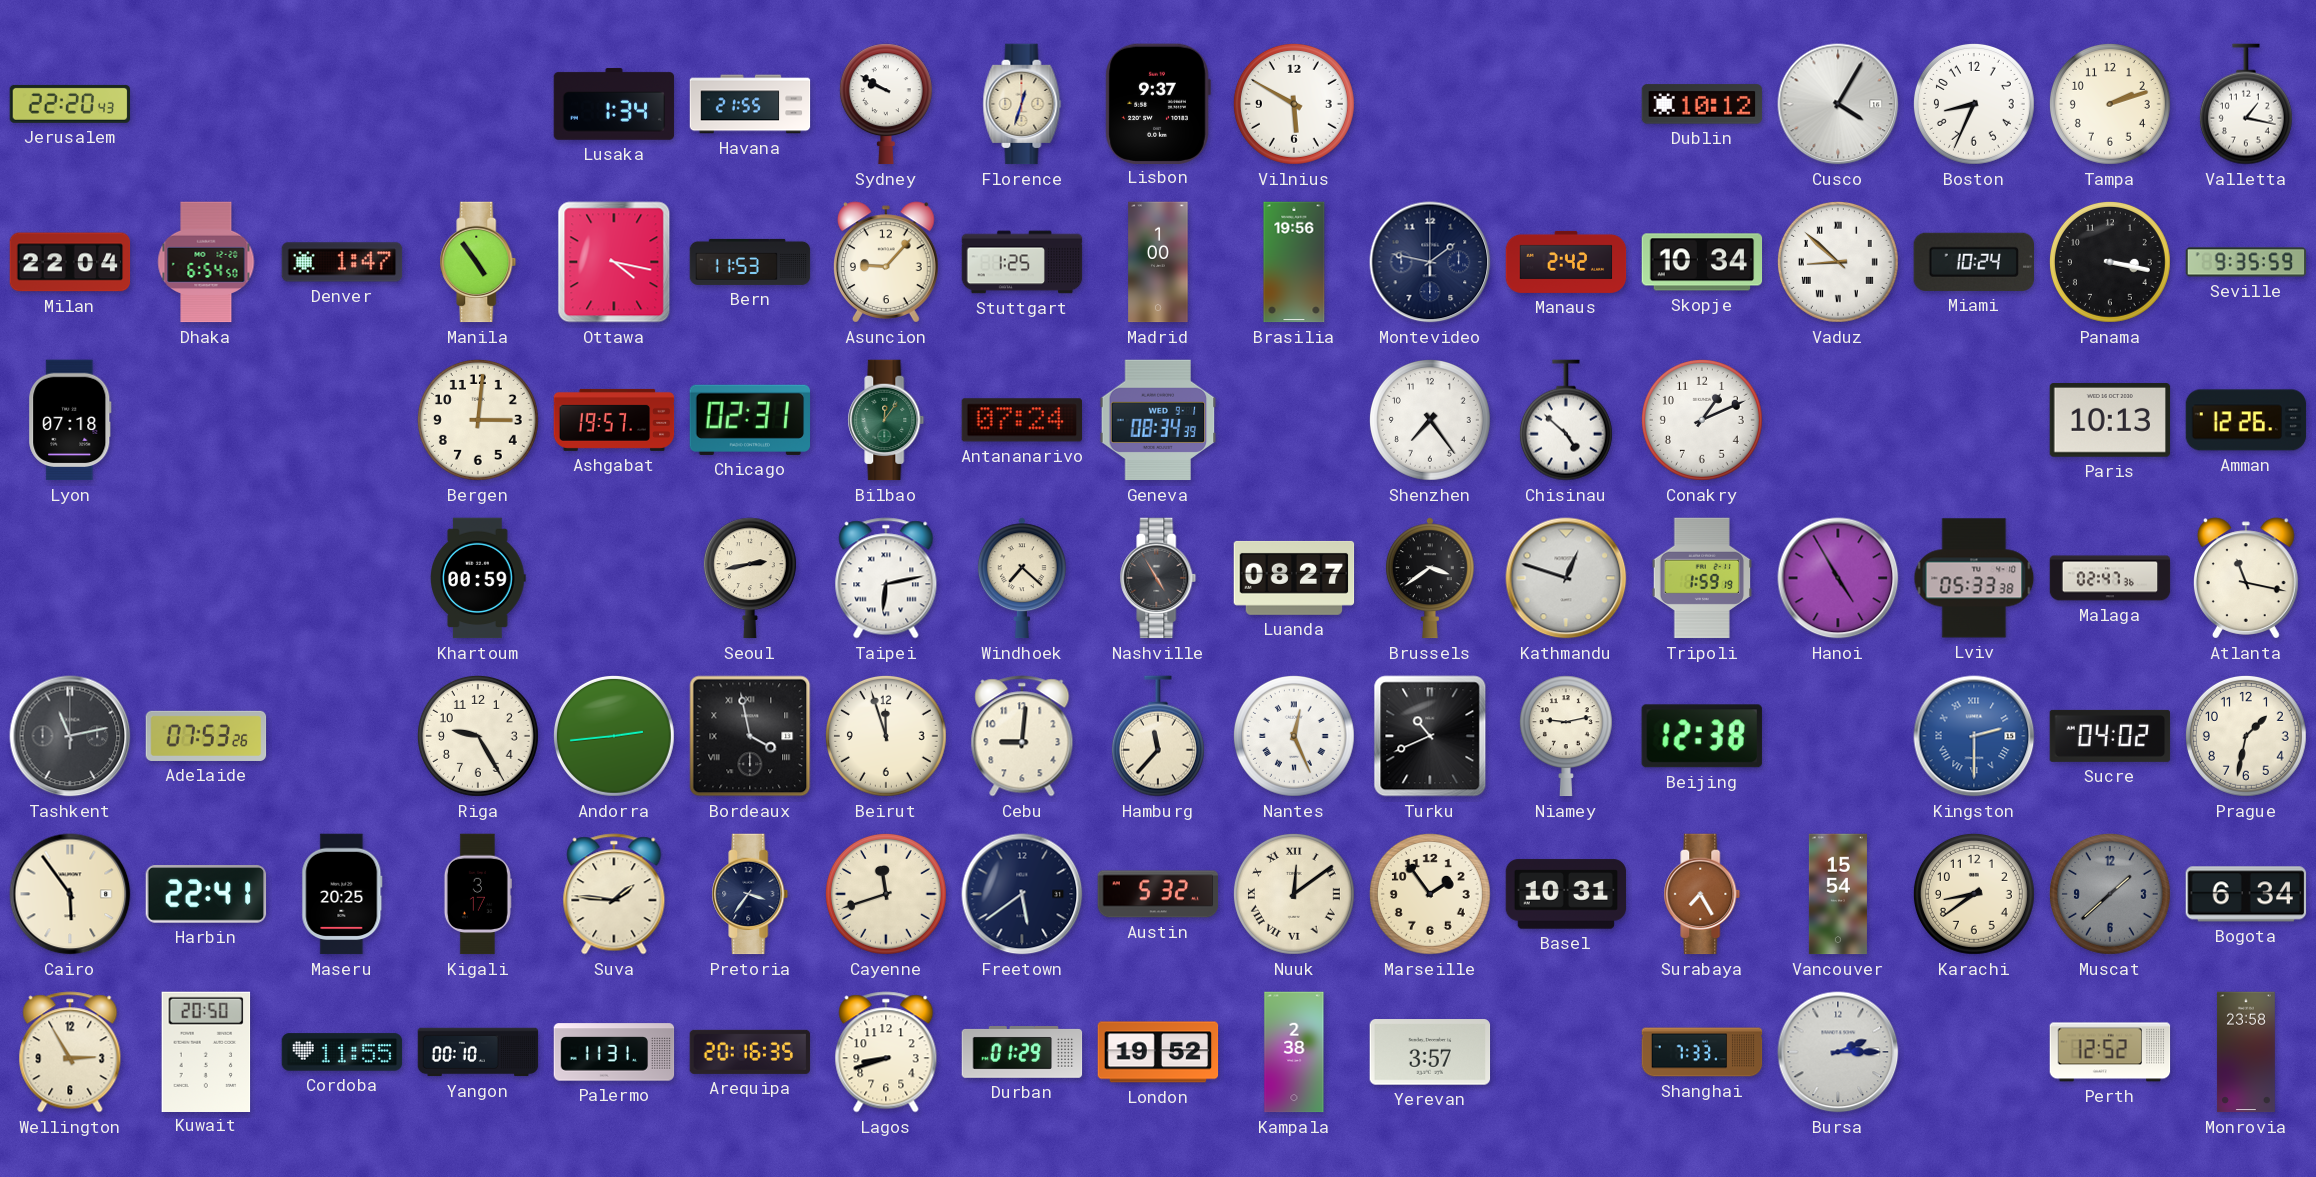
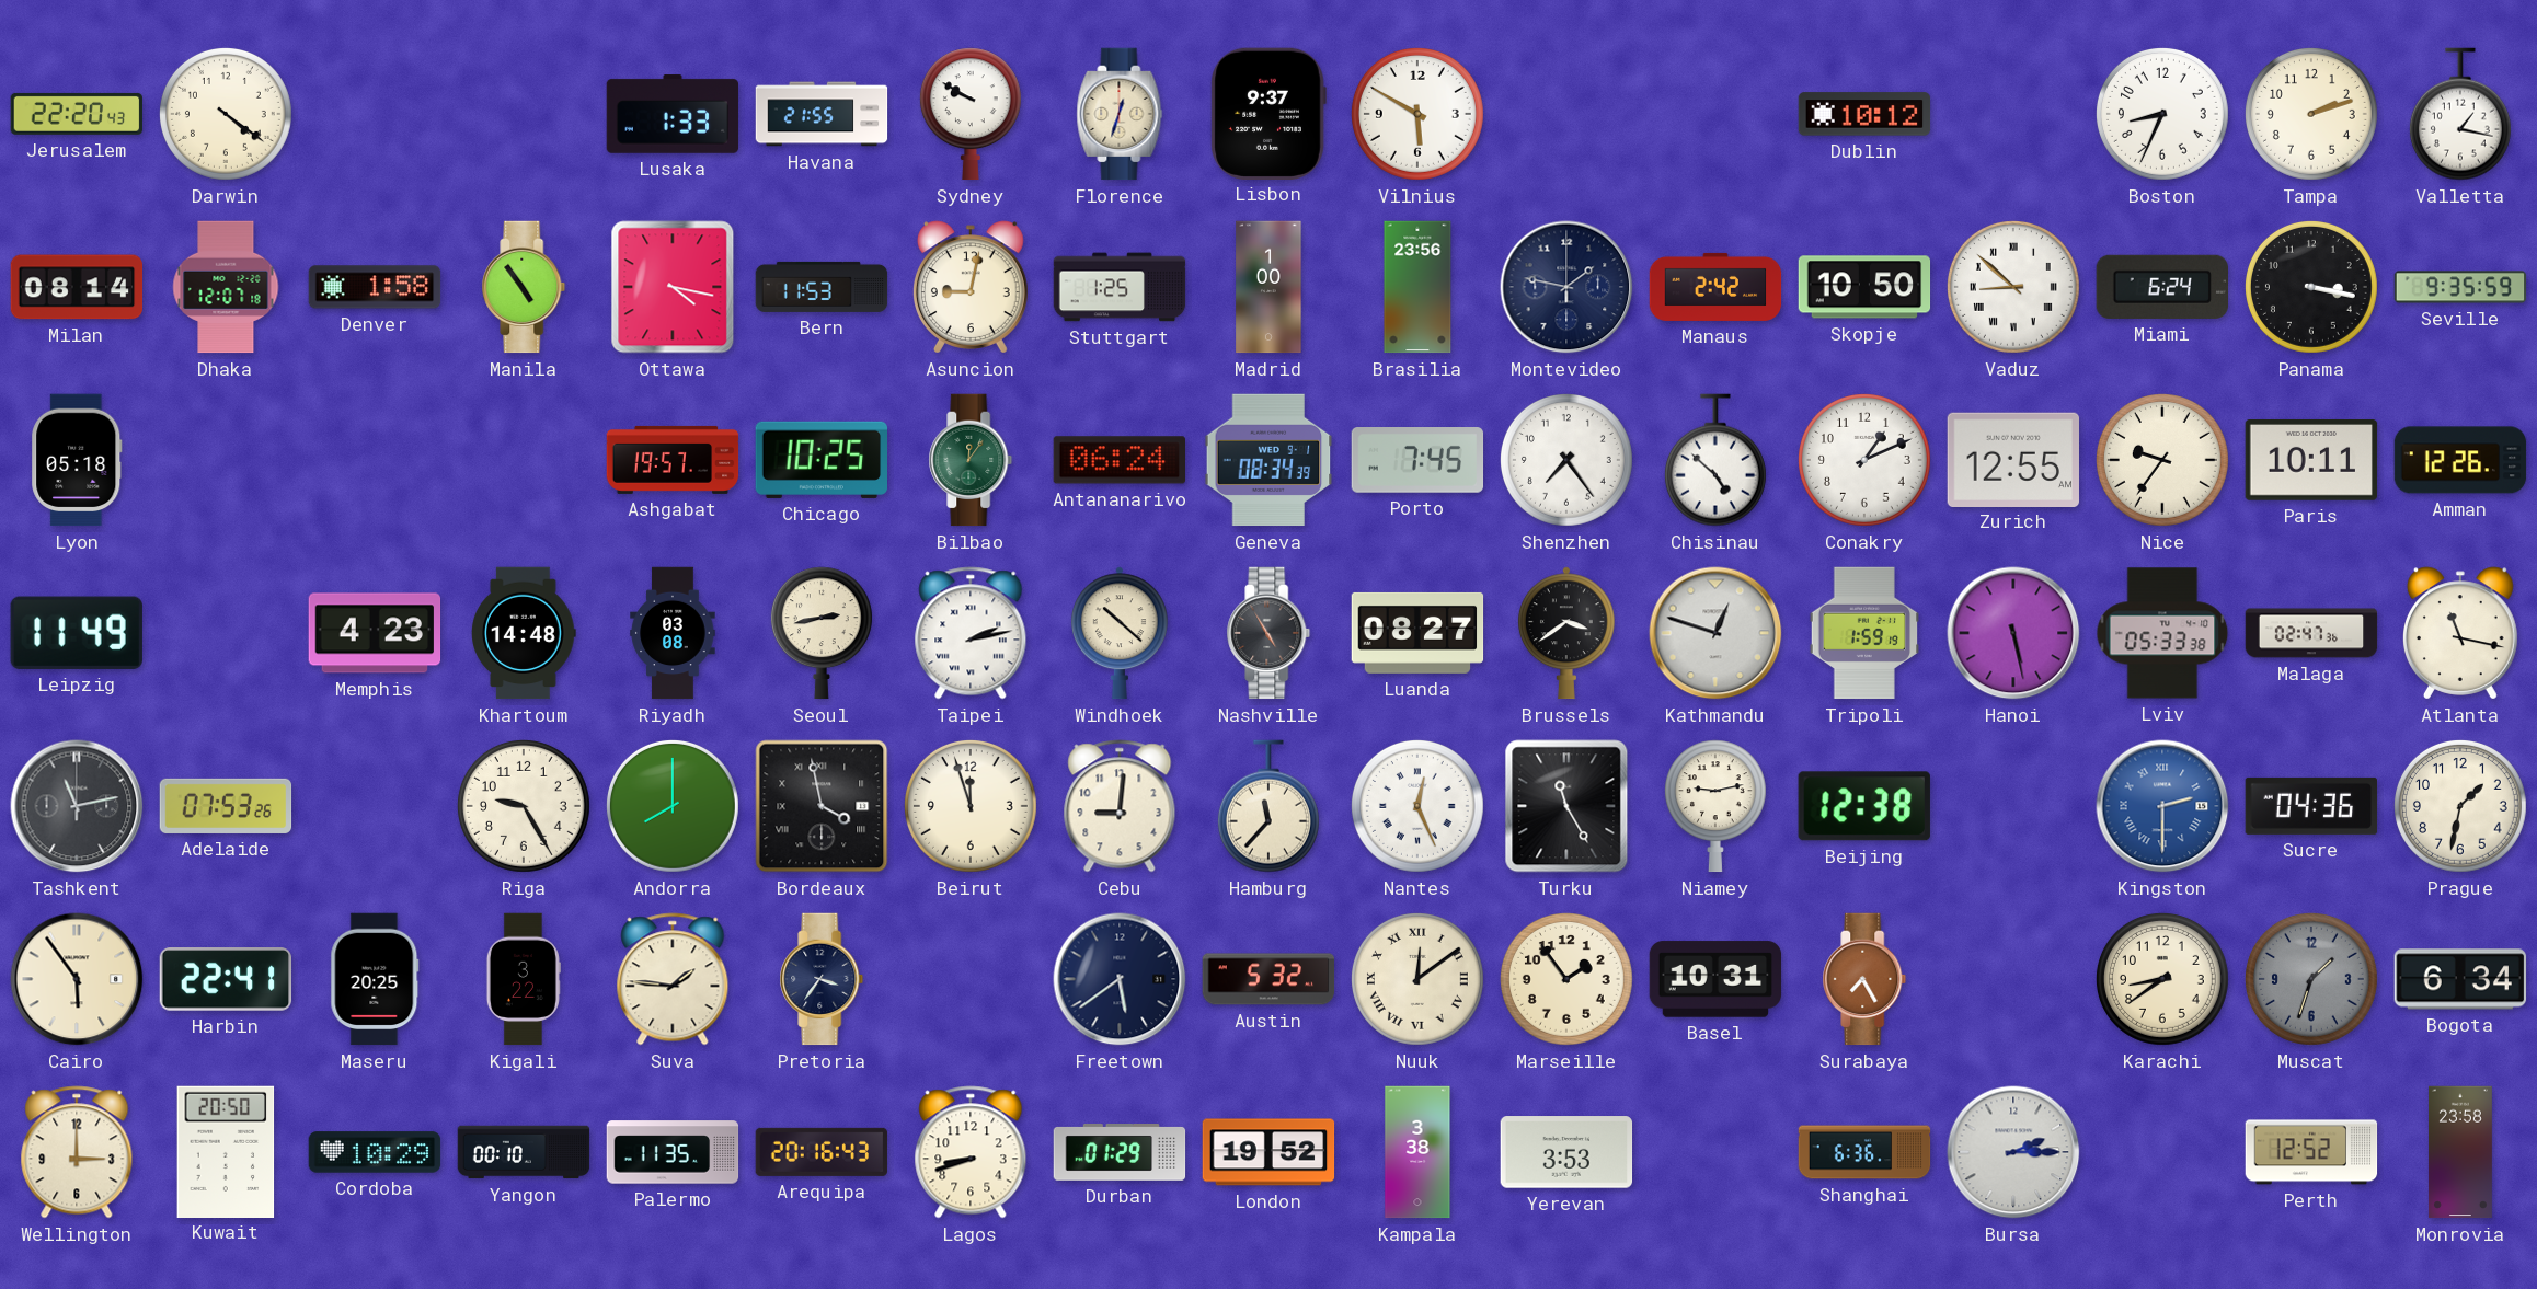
Darwin: none -> 4:21
Lusaka: 1:34 -> 1:33
Cusco: 4:05 -> none
Milan: 22:04 -> 08:14
Dhaka: 6:54 -> 12:07
Denver: 1:47 -> 1:58
Asuncion: 9:07 -> 9:02
Brasilia: 19:56 -> 23:56
Skopje: 10:34 -> 10:50
Miami: 10:24 -> 6:24
Lyon: 07:18 -> 05:18
Bergen: 3:01 -> none
Chicago: 02:31 -> 10:25
Antananarivo: 07:24 -> 06:24
Porto: none -> 7:45
Zurich: none -> 12:55
Nice: none -> 9:36
Paris: 10:13 -> 10:11
Leipzig: none -> 11:49
Memphis: none -> 4:23
Khartoum: 00:59 -> 14:48
Riyadh: none -> 03:08
Taipei: 6:13 -> 2:13
Windhoek: 7:22 -> 10:22
Hanoi: 4:55 -> 5:28
Andorra: 2:44 -> 8:00
Turku: 10:41 -> 11:25
Sucre: 04:02 -> 04:36
Kigali: 3:17 -> 3:22
Cayenne: 11:42 -> none
Vancouver: 15:54 -> none
Muscat: 1:38 -> 1:33
Wellington: 2:55 -> 3:00
Cordoba: 11:55 -> 10:29
Palermo: 11:31 -> 11:35
Arequipa: 20:16:35 -> 20:16:43
Kampala: 2:38 -> 3:38
Yerevan: 3:57 -> 3:53
Shanghai: 7:33 -> 6:36
